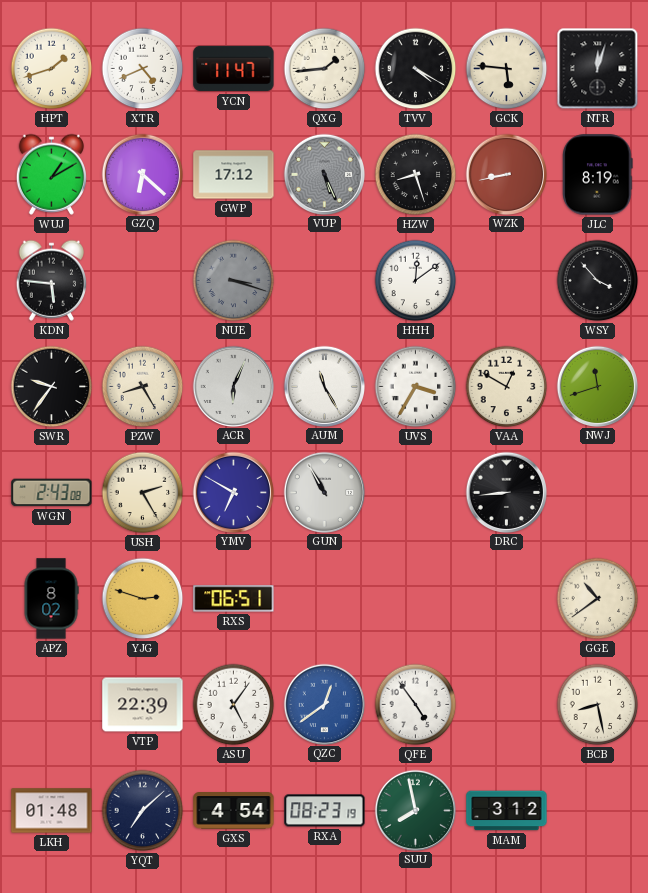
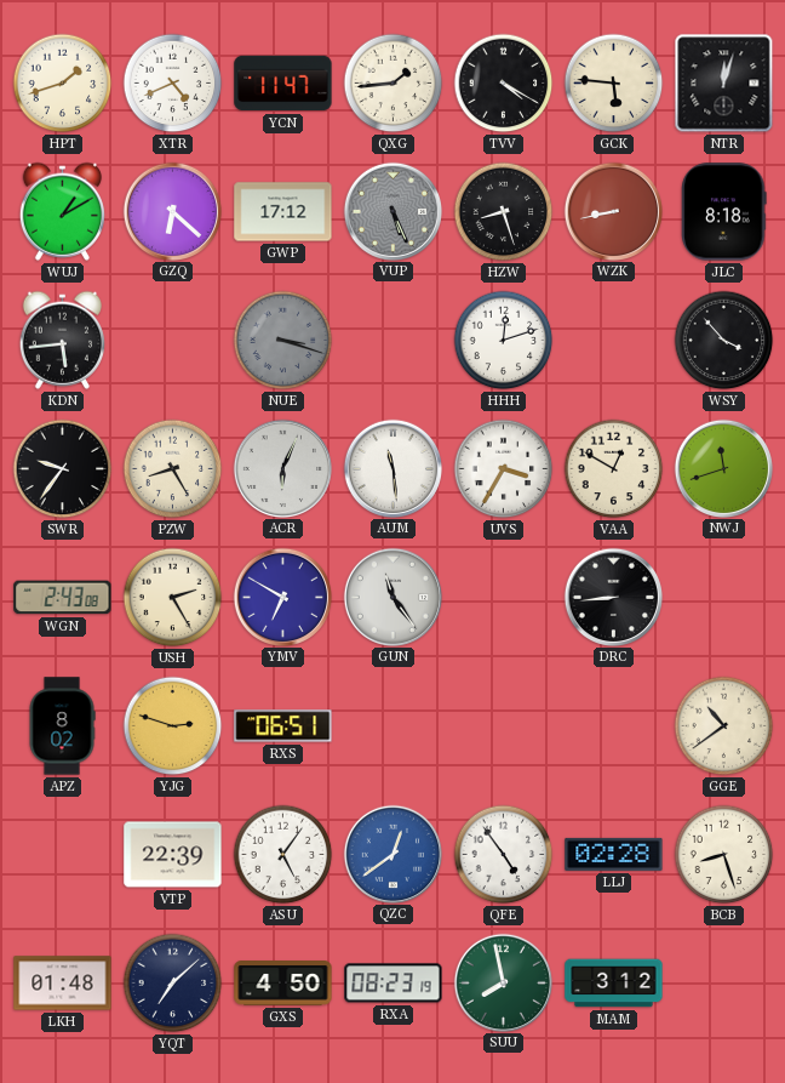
JLC: 8:19 -> 8:18
KDN: 5:46 -> 5:44
HHH: 12:09 -> 12:12
AUM: 11:25 -> 11:29
GUN: 10:55 -> 11:24
LLJ: none -> 02:28
BCB: 8:28 -> 8:27
GXS: 4:54 -> 4:50
